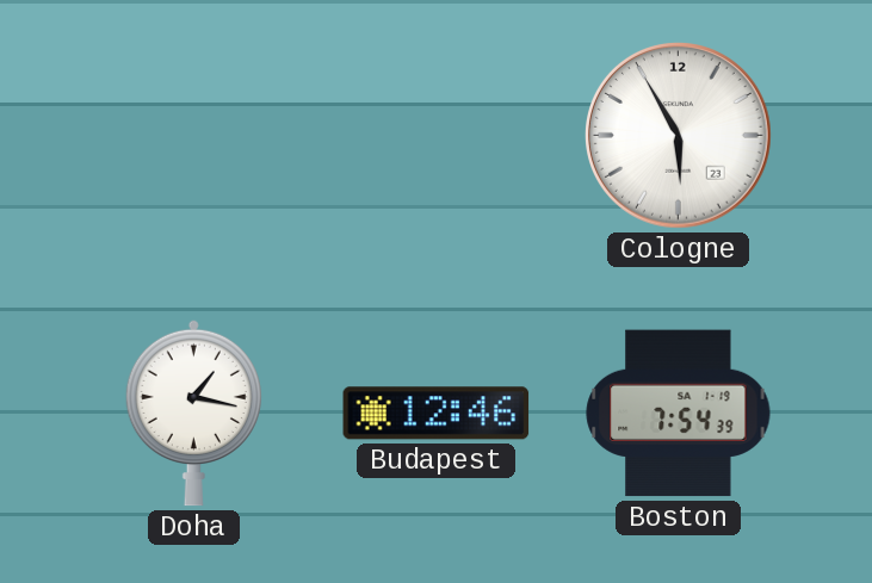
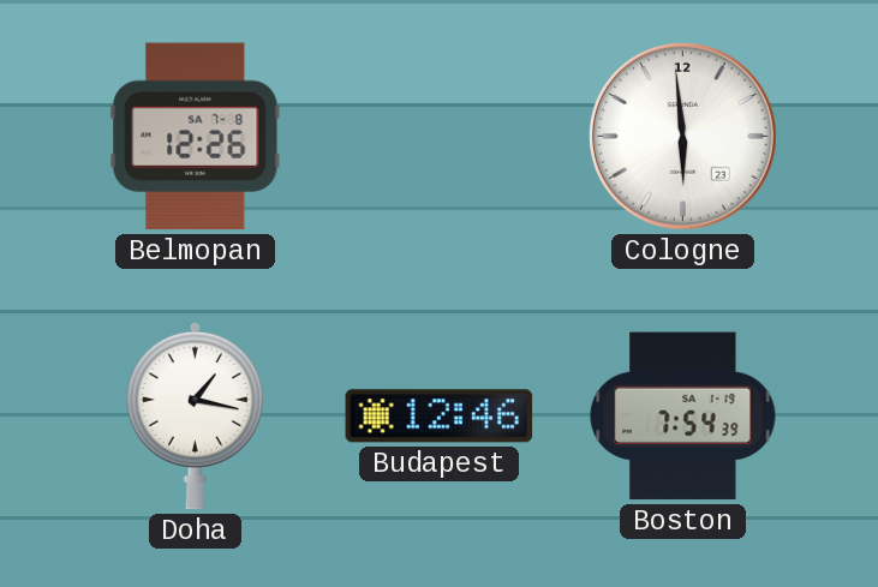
Belmopan: none -> 12:26
Cologne: 5:55 -> 5:59
